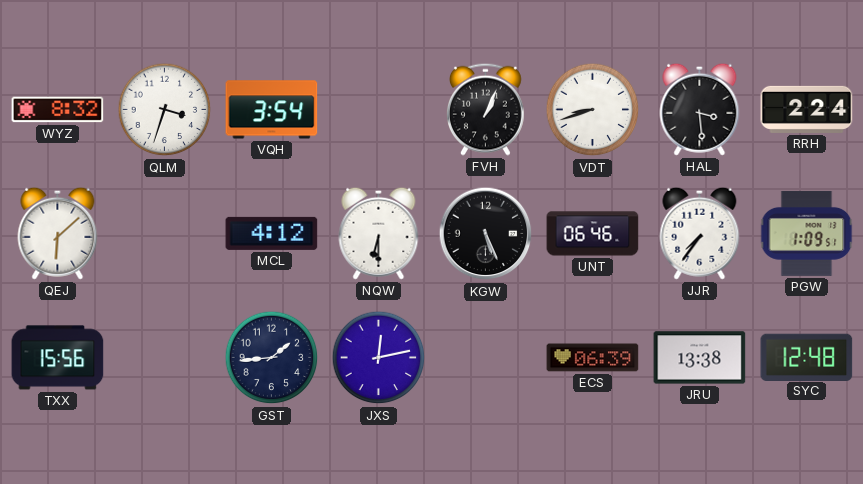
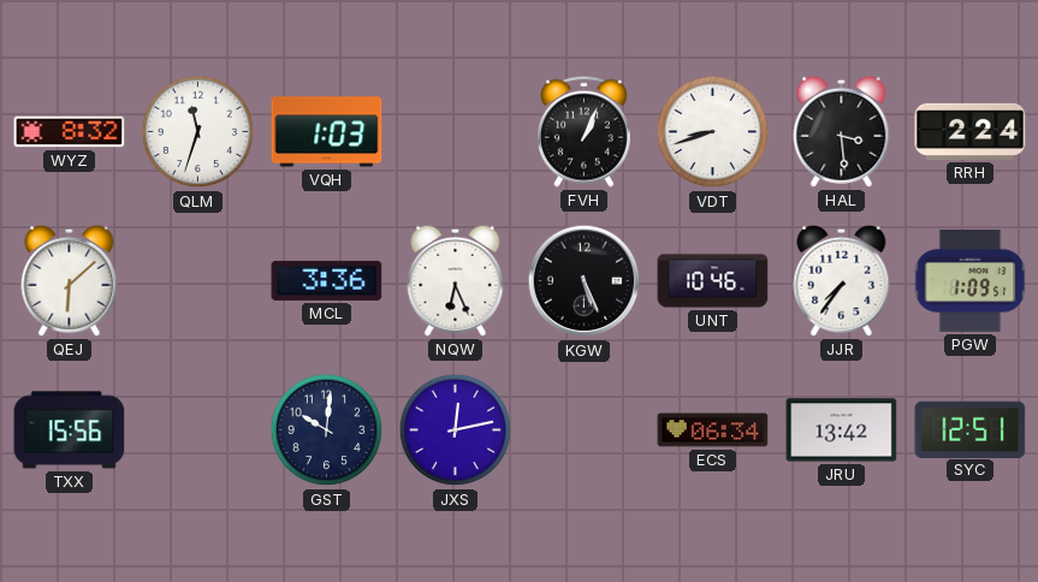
QLM: 3:33 -> 11:33
VQH: 3:54 -> 1:03
MCL: 4:12 -> 3:36
NQW: 6:30 -> 6:26
UNT: 06:46 -> 10:46
GST: 1:44 -> 10:01
ECS: 06:39 -> 06:34
JRU: 13:38 -> 13:42
SYC: 12:48 -> 12:51
